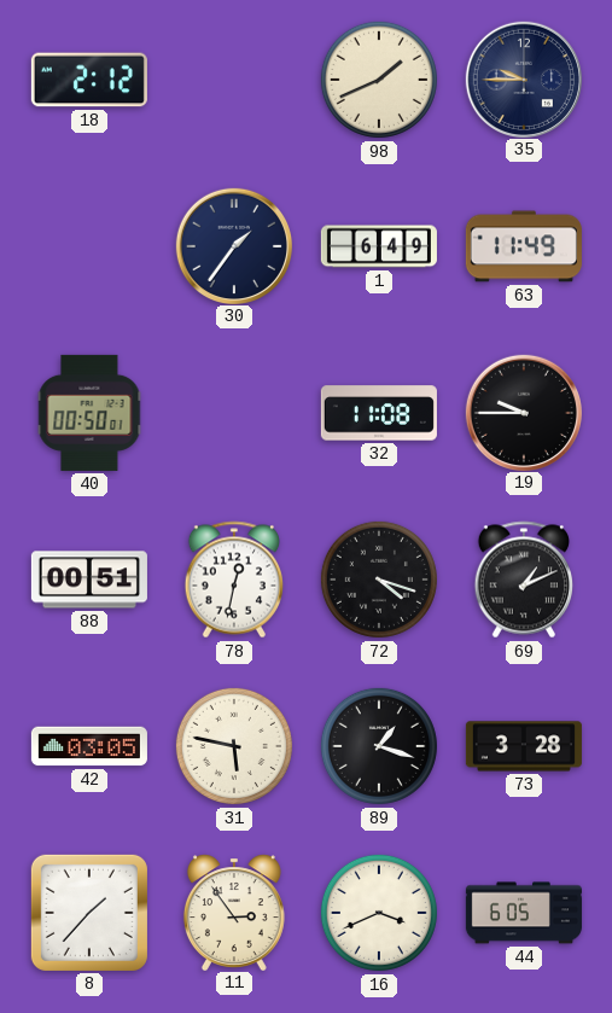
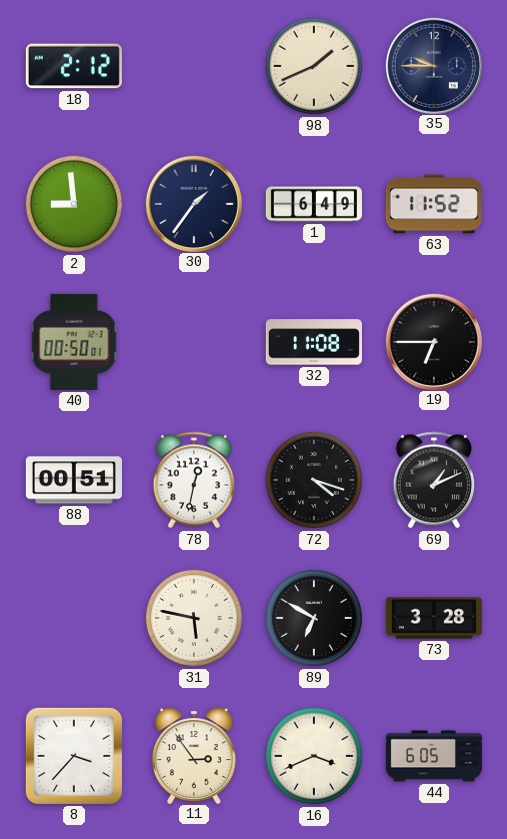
2: none -> 8:59
63: 11:49 -> 11:52
19: 9:45 -> 6:45
42: 03:05 -> none
89: 1:18 -> 6:50
8: 1:37 -> 3:37
